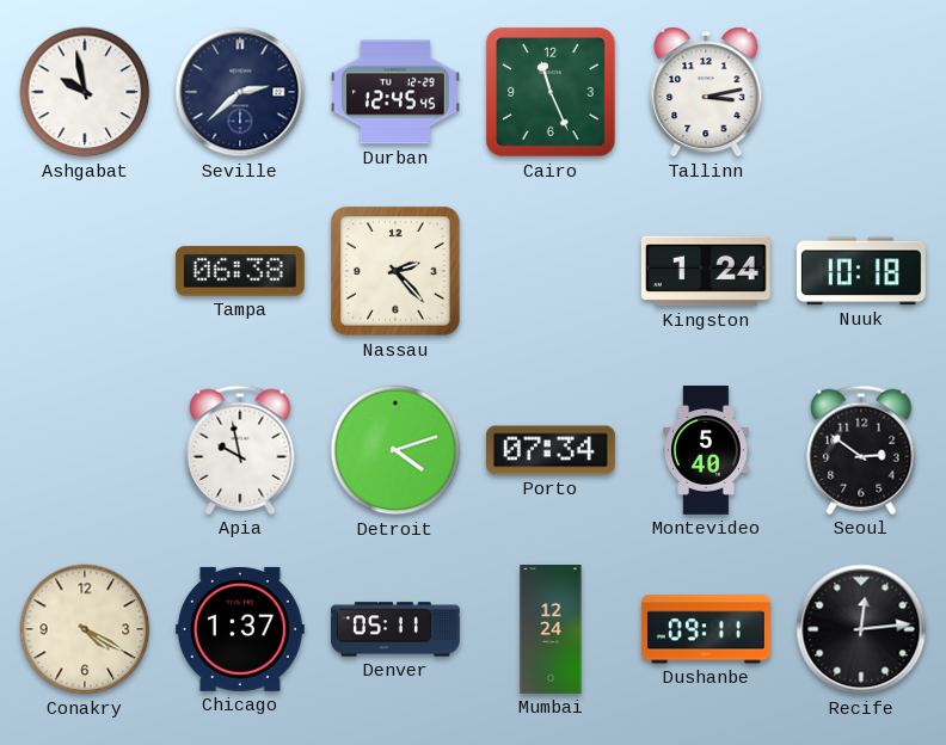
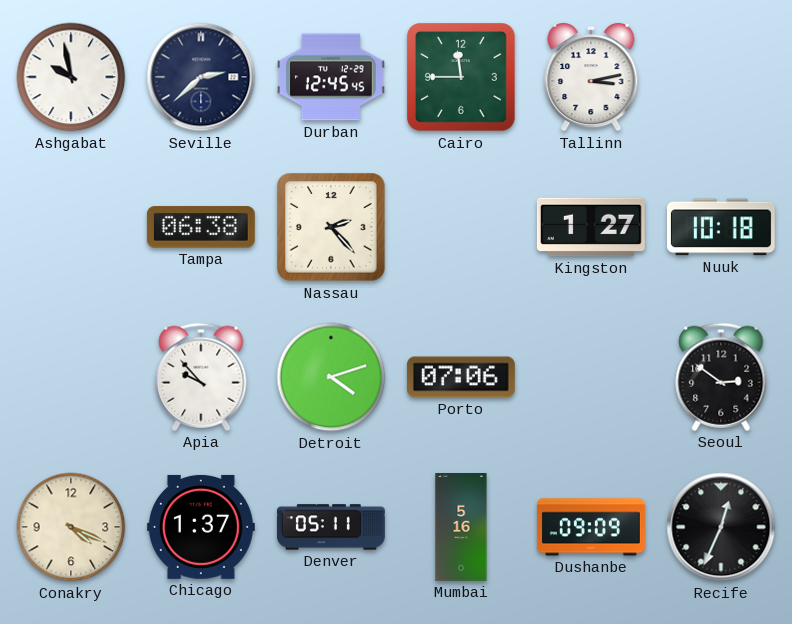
Cairo: 11:26 -> 11:45
Kingston: 1:24 -> 1:27
Apia: 9:58 -> 9:53
Porto: 07:34 -> 07:06
Montevideo: 5:40 -> none
Conakry: 4:20 -> 4:19
Mumbai: 12:24 -> 5:16
Dushanbe: 09:11 -> 09:09
Recife: 12:14 -> 12:34
